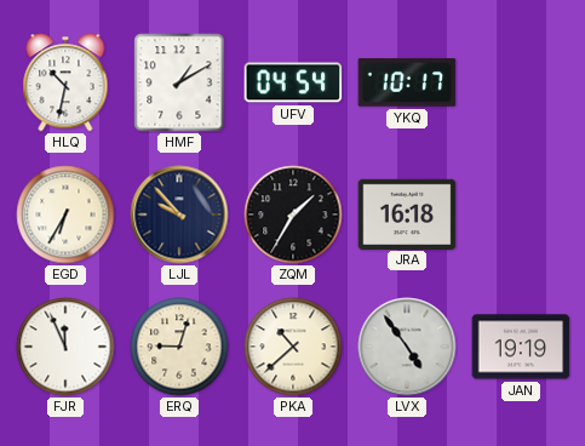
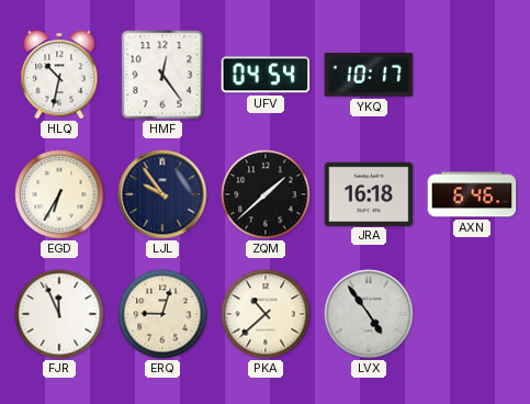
HMF: 1:10 -> 12:24
LJL: 9:53 -> 9:54
ZQM: 1:35 -> 1:38
AXN: none -> 6:46
JAN: 19:19 -> none
